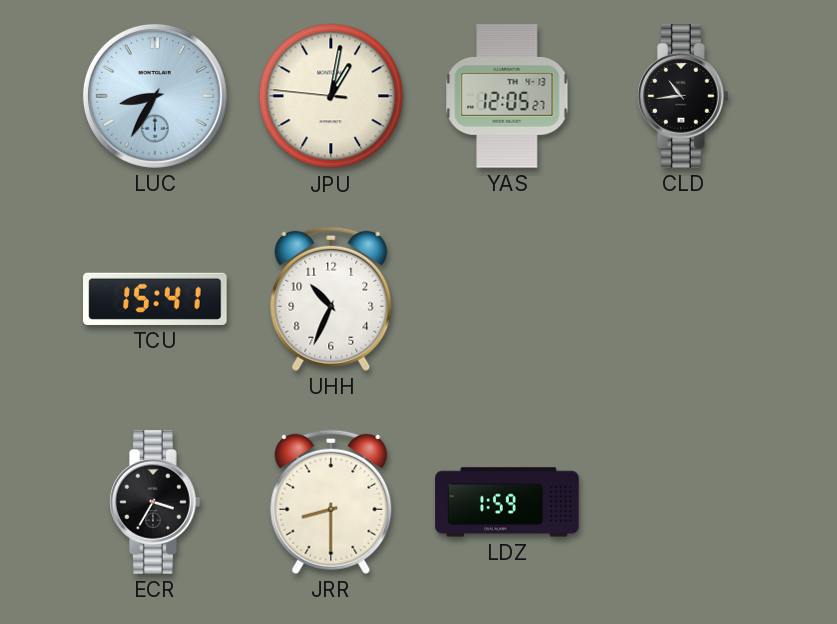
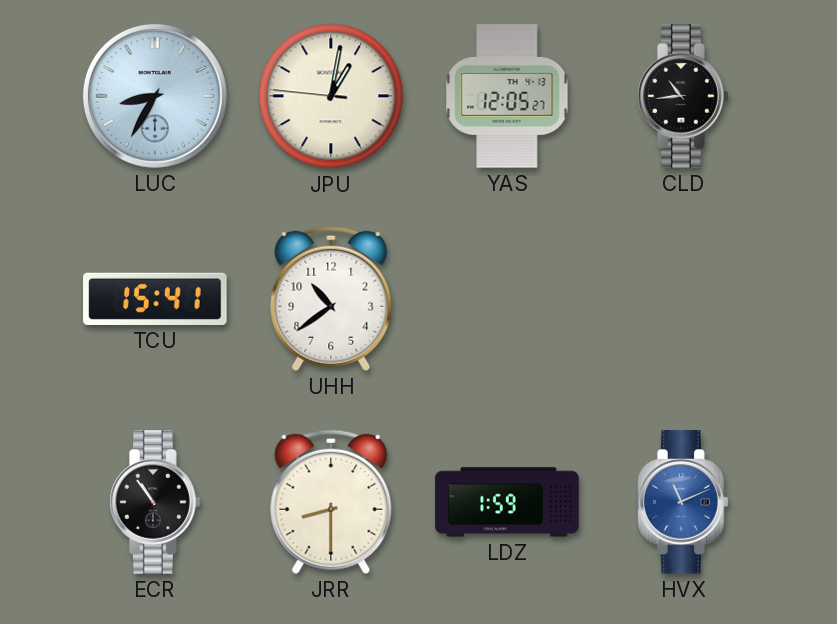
UHH: 10:34 -> 10:39
ECR: 3:35 -> 10:54
HVX: none -> 11:11
